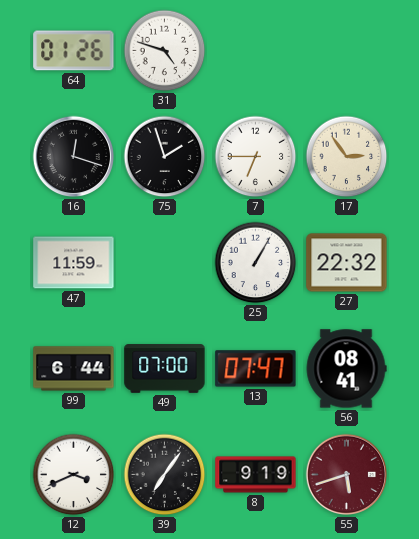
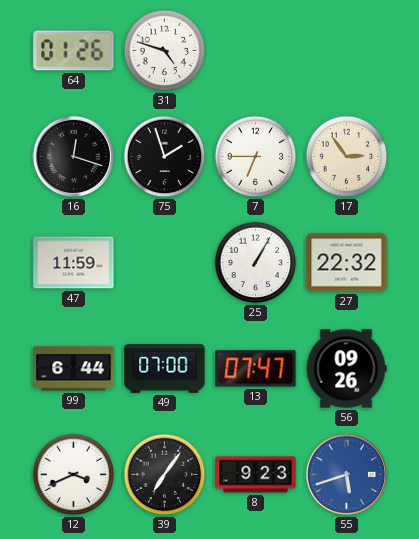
56: 08:41 -> 09:26
8: 9:19 -> 9:23
55 dial: burgundy -> blue
